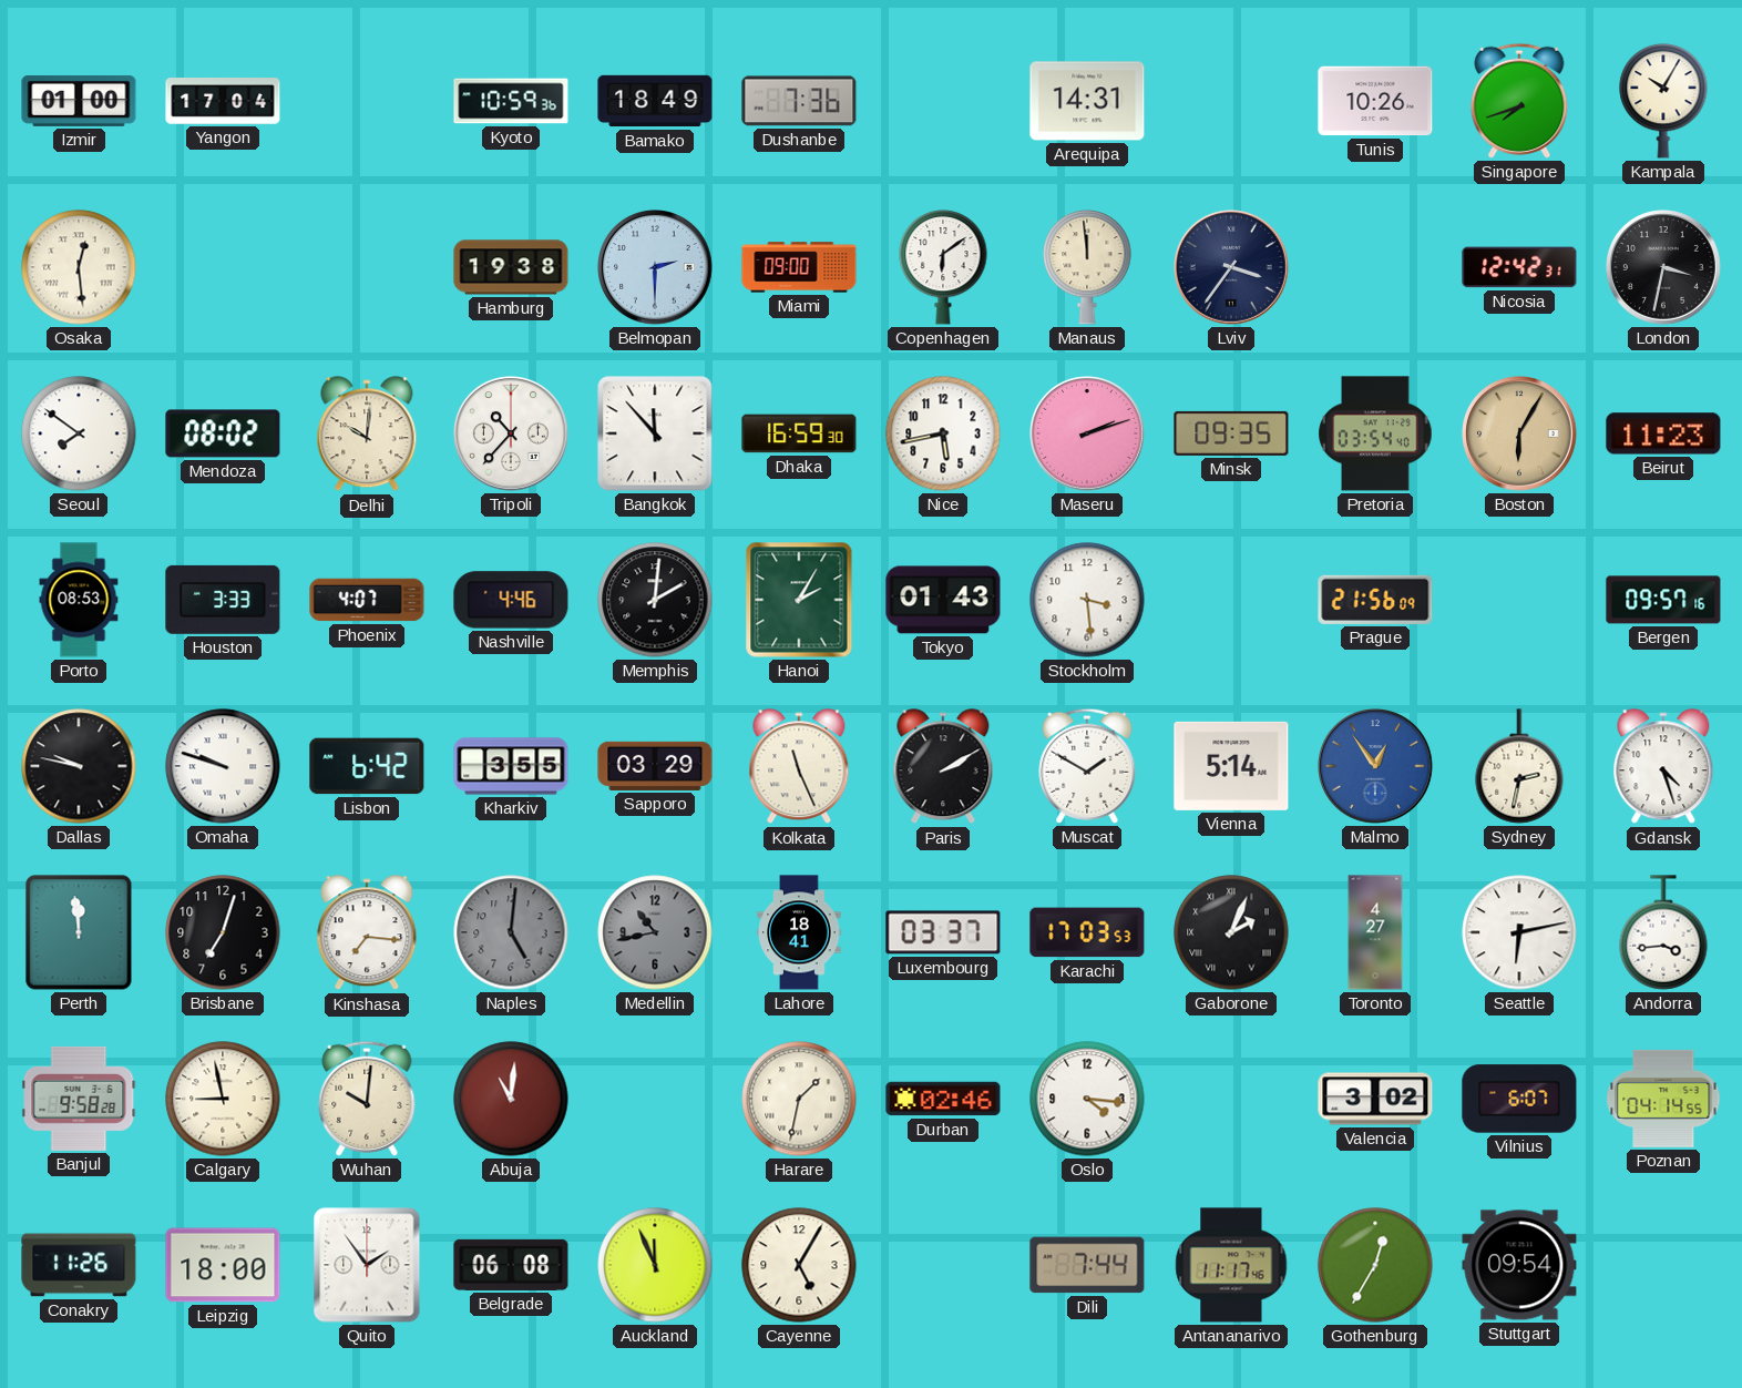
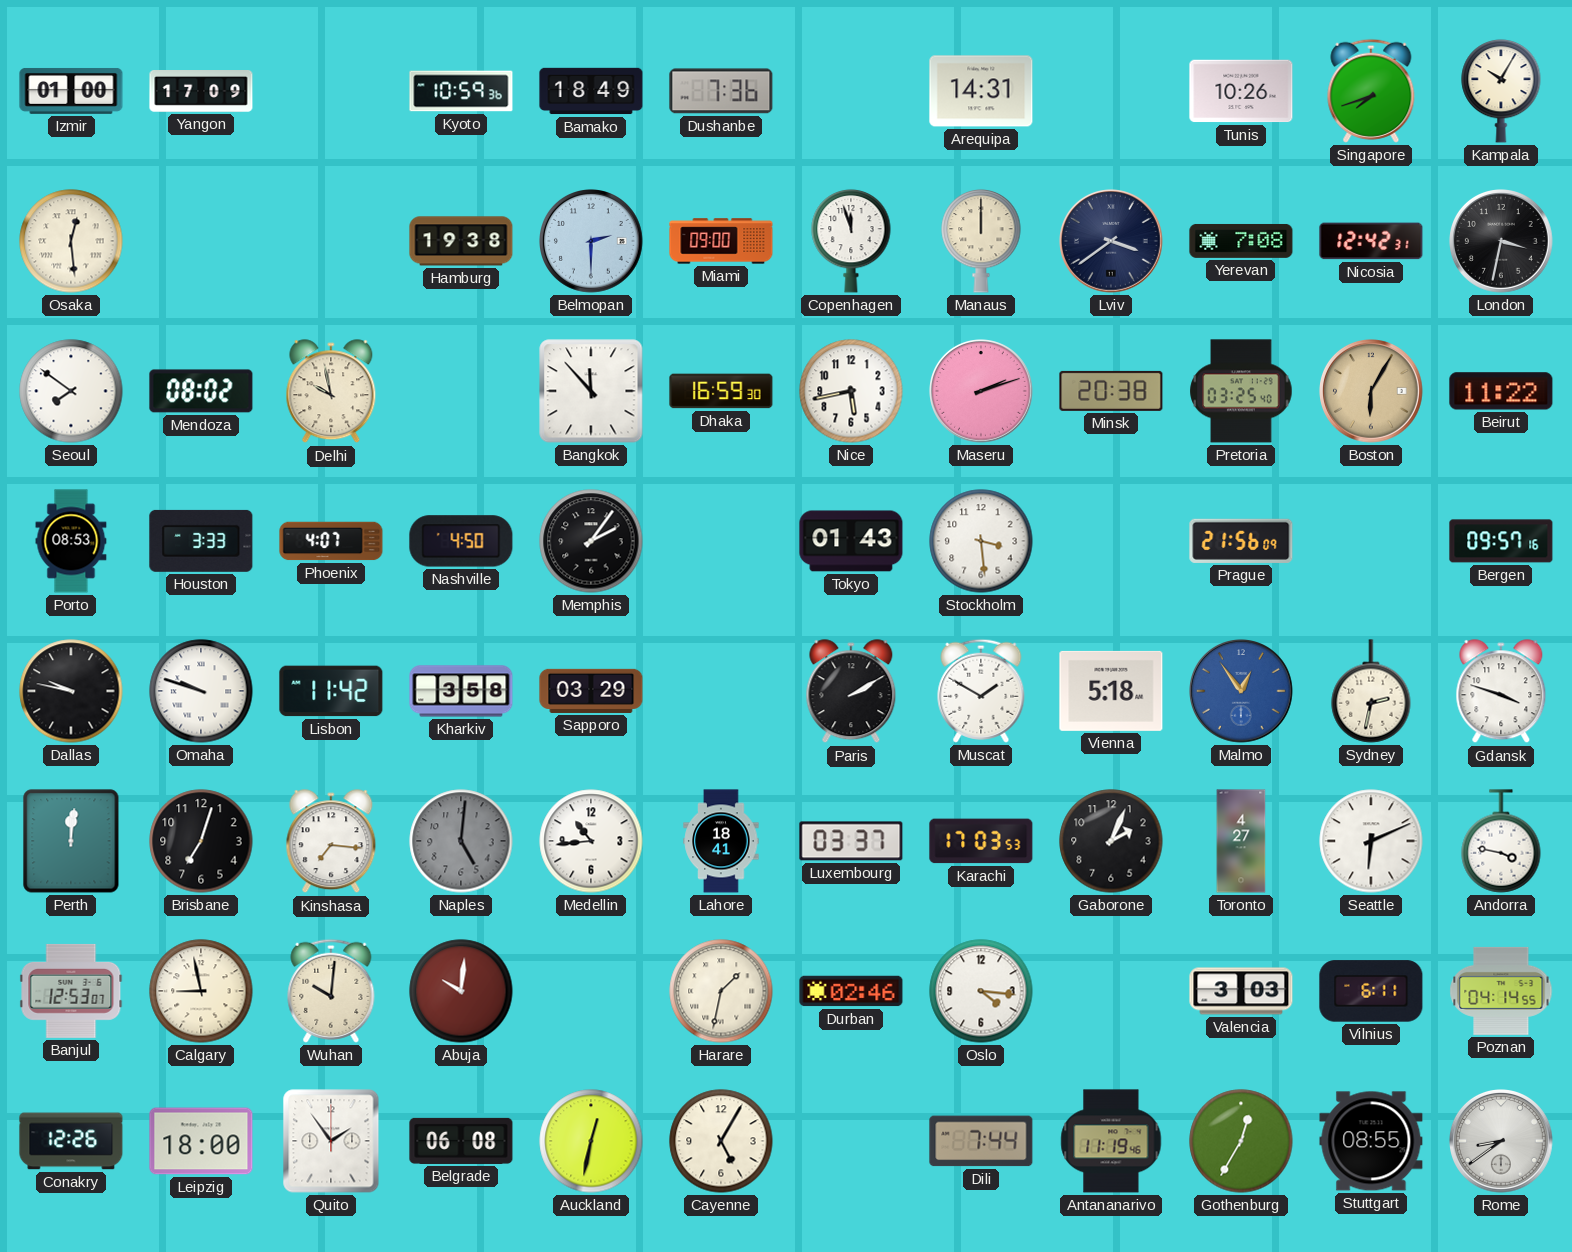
Yangon: 17:04 -> 17:09
Copenhagen: 6:09 -> 11:57
Manaus: 11:59 -> 12:00
Lviv: 3:36 -> 3:39
Yerevan: none -> 7:08
Delhi: 10:01 -> 9:58
Tripoli: 10:37 -> none
Minsk: 09:35 -> 20:38
Pretoria: 03:54 -> 03:25
Beirut: 11:23 -> 11:22
Nashville: 4:46 -> 4:50
Memphis: 2:01 -> 2:06
Hanoi: 2:05 -> none
Lisbon: 6:42 -> 11:42
Kharkiv: 3:55 -> 3:58
Kolkata: 11:26 -> none
Vienna: 5:14 -> 5:18
Gdansk: 4:27 -> 3:48
Perth: 11:59 -> 12:01
Medellin: 10:43 -> 10:44
Medellin dial: grey -> white
Gaborone numerals: Roman -> Arabic
Seattle: 6:13 -> 6:11
Andorra: 3:44 -> 3:47
Banjul: 9:58 -> 12:53
Abuja: 11:01 -> 10:01
Valencia: 3:02 -> 3:03
Vilnius: 6:07 -> 6:11
Conakry: 11:26 -> 12:26
Auckland: 11:56 -> 12:32
Antananarivo: 11:17 -> 11:19
Stuttgart: 09:54 -> 08:55
Rome: none -> 8:39
